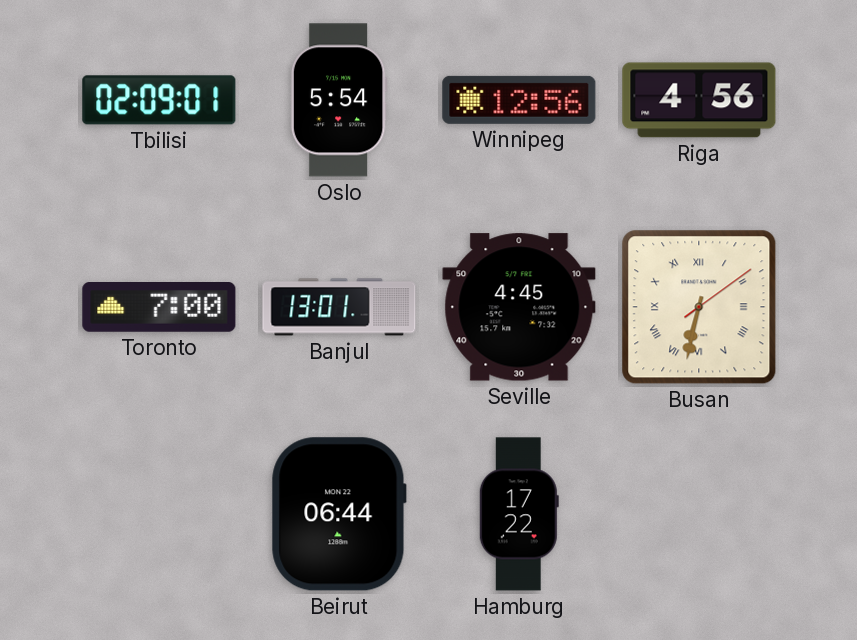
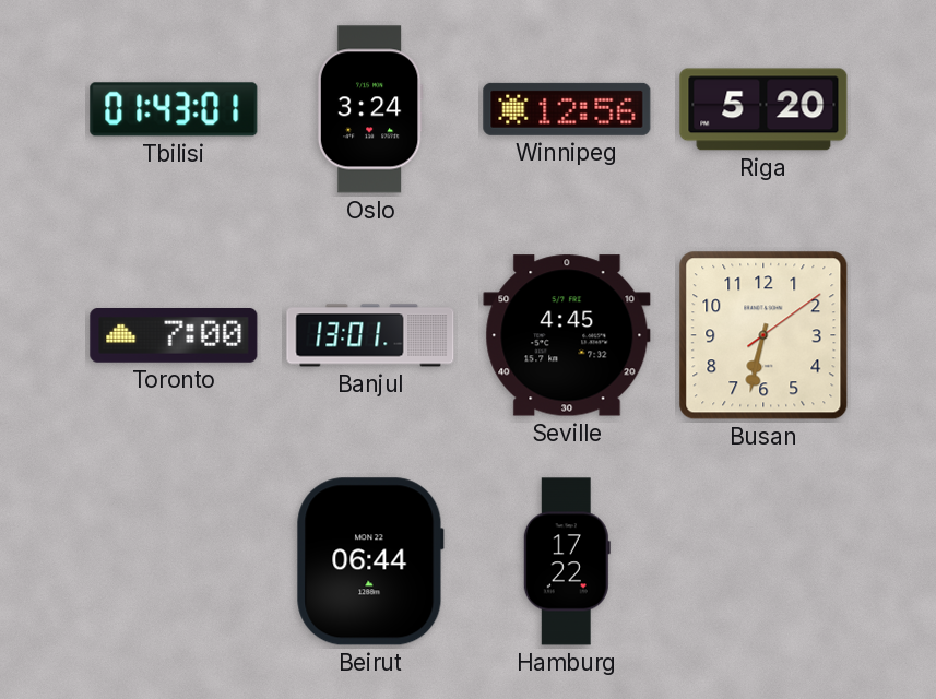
Tbilisi: 02:09 -> 01:43
Oslo: 5:54 -> 3:24
Riga: 4:56 -> 5:20
Busan numerals: Roman -> Arabic
